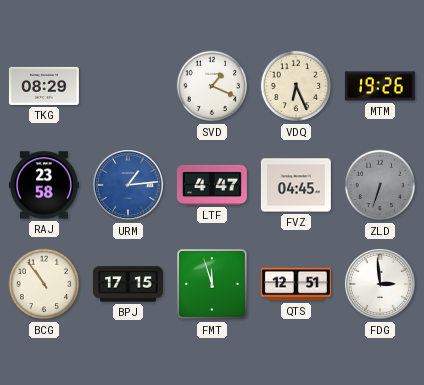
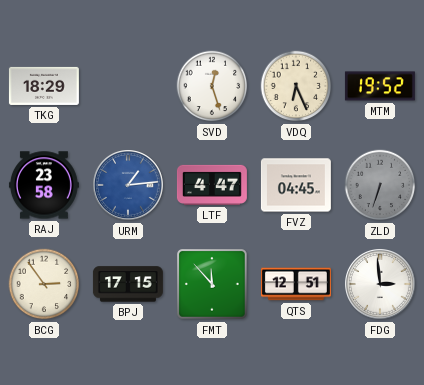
TKG: 08:29 -> 18:29
SVD: 1:19 -> 12:27
MTM: 19:26 -> 19:52
BCG: 10:54 -> 2:54
FMT: 11:57 -> 11:53
